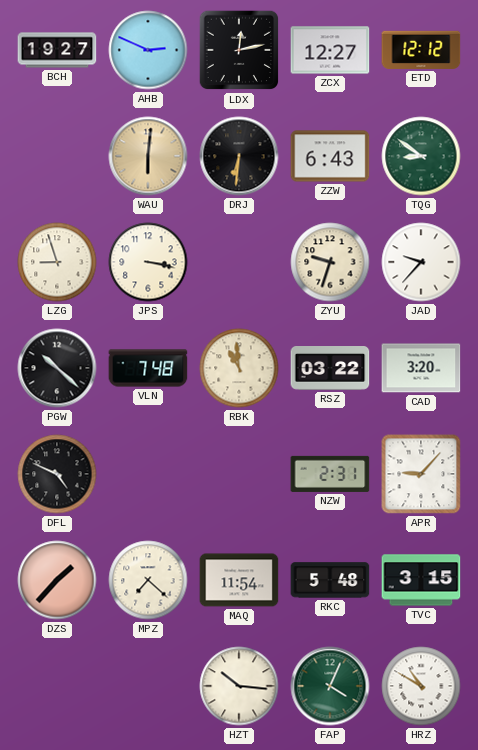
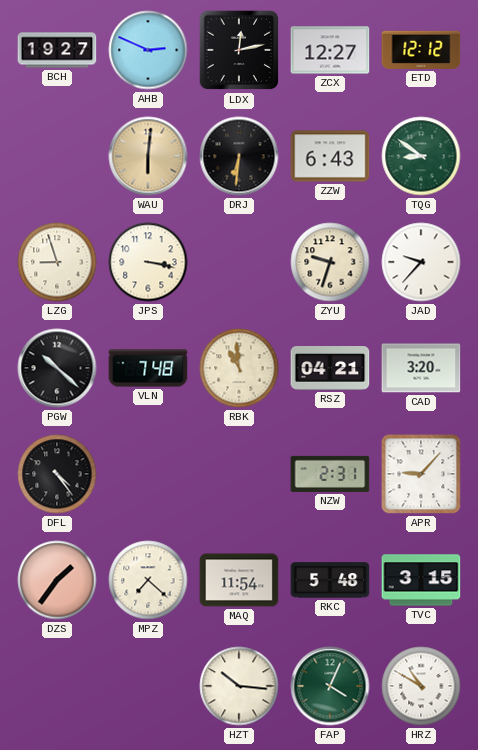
RSZ: 03:22 -> 04:21
DFL: 4:49 -> 4:24
DZS: 1:37 -> 1:36
